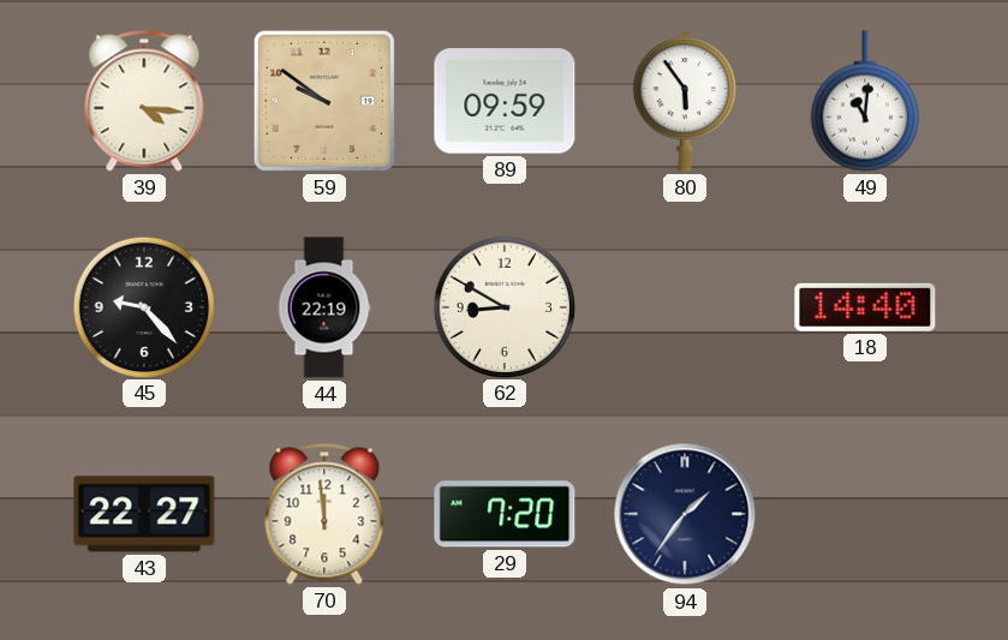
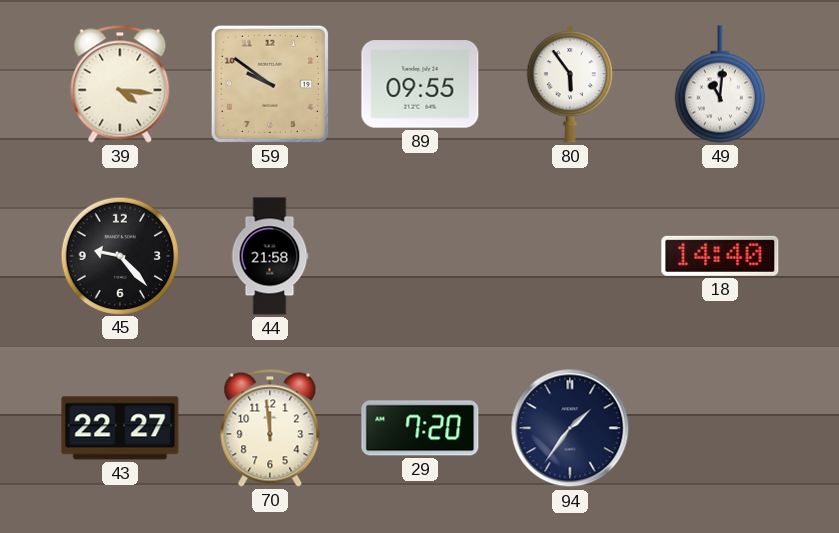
89: 09:59 -> 09:55
44: 22:19 -> 21:58
62: 8:50 -> none
